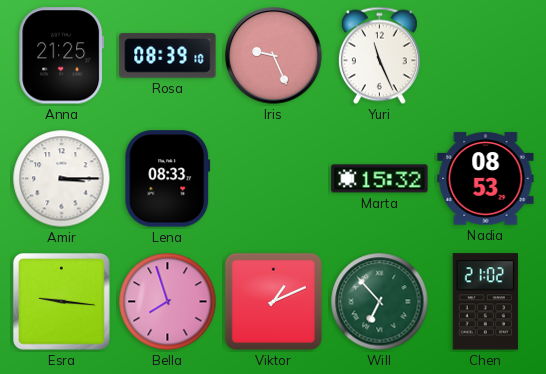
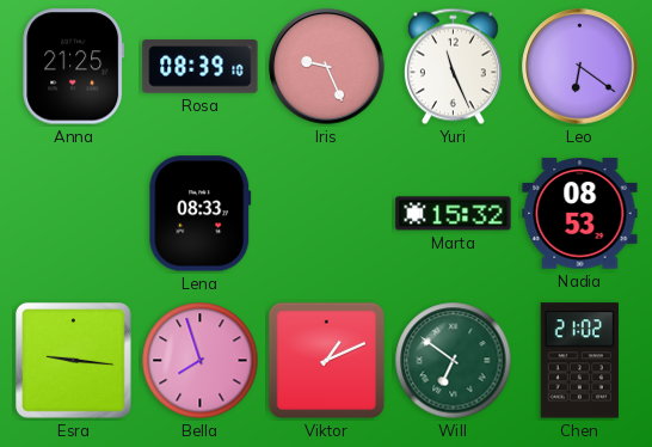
Leo: none -> 6:21
Amir: 3:15 -> none
Will: 6:53 -> 6:51
